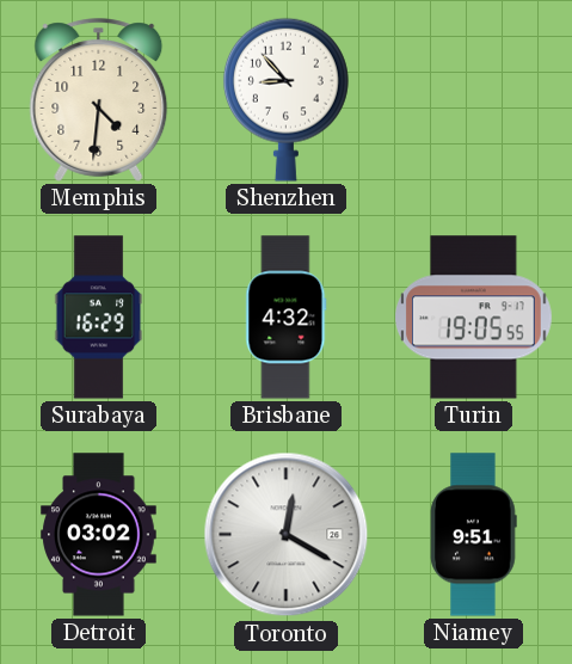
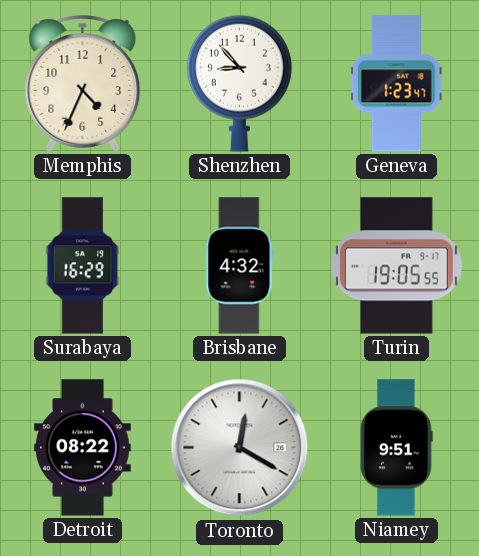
Memphis: 4:31 -> 4:34
Geneva: none -> 1:23
Detroit: 03:02 -> 08:22
